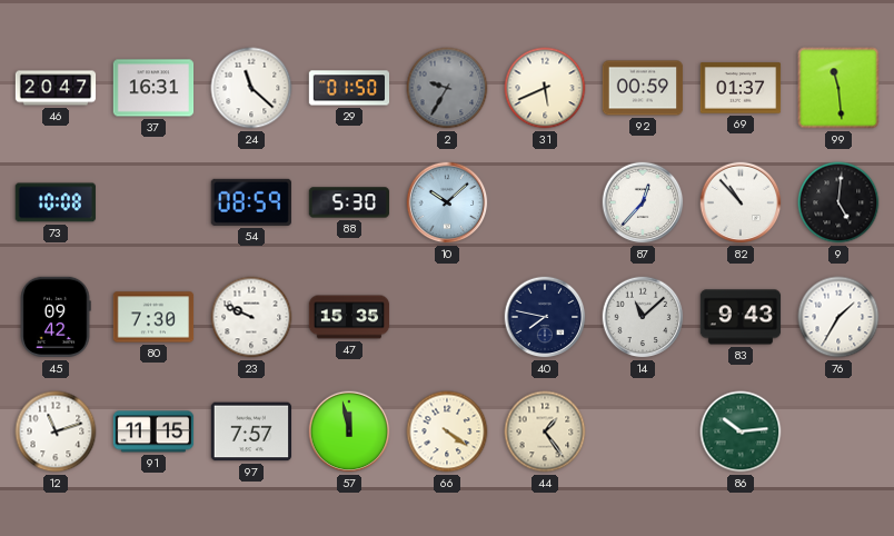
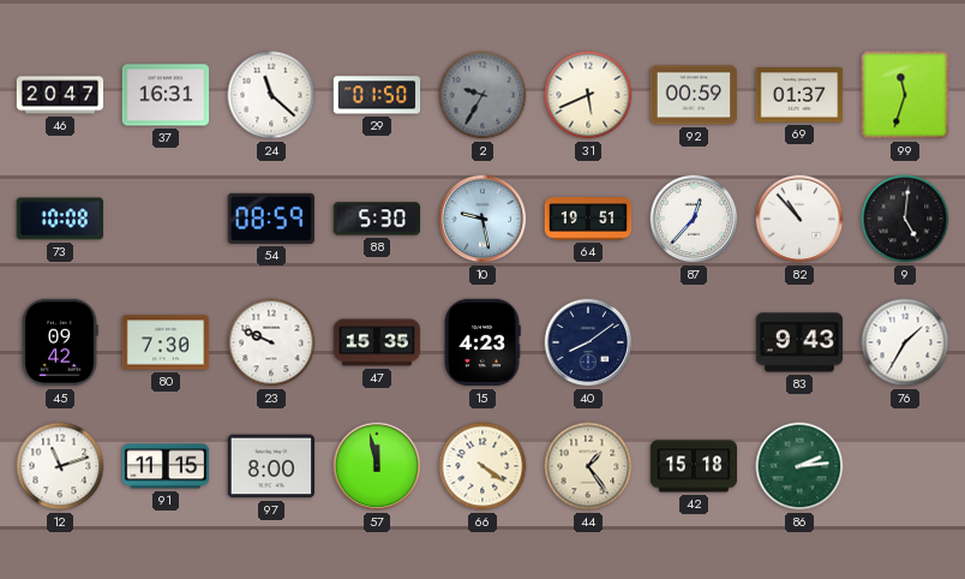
99: 11:29 -> 11:33
10: 10:08 -> 9:28
64: none -> 19:51
15: none -> 4:23
40: 7:47 -> 8:09
14: 11:08 -> none
97: 7:57 -> 8:00
42: none -> 15:18
86: 10:14 -> 2:14
